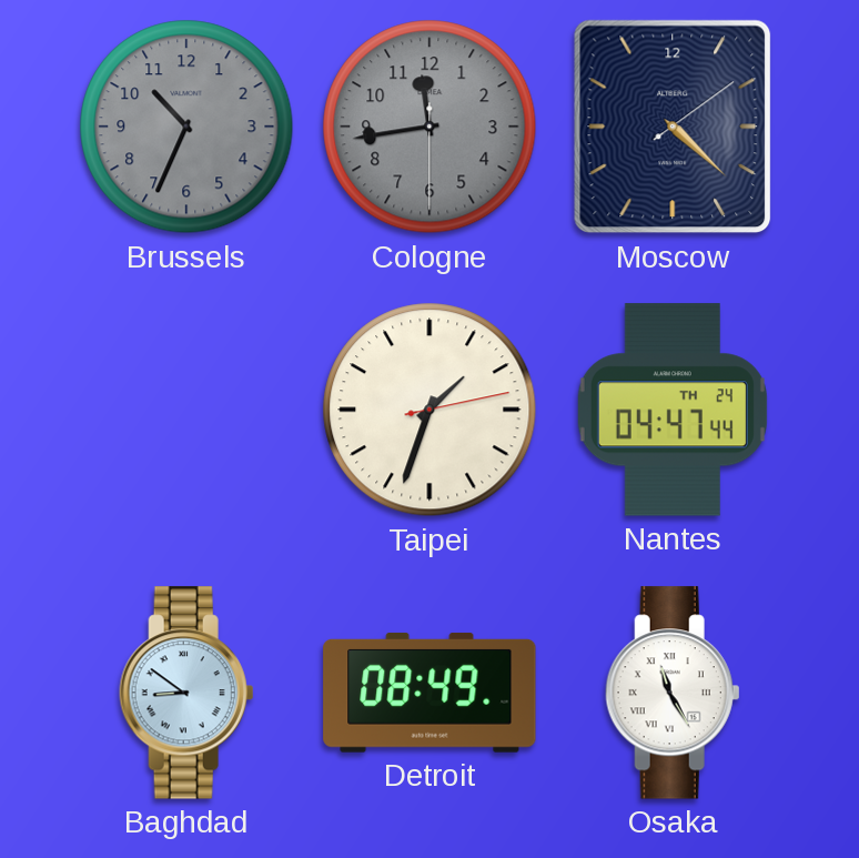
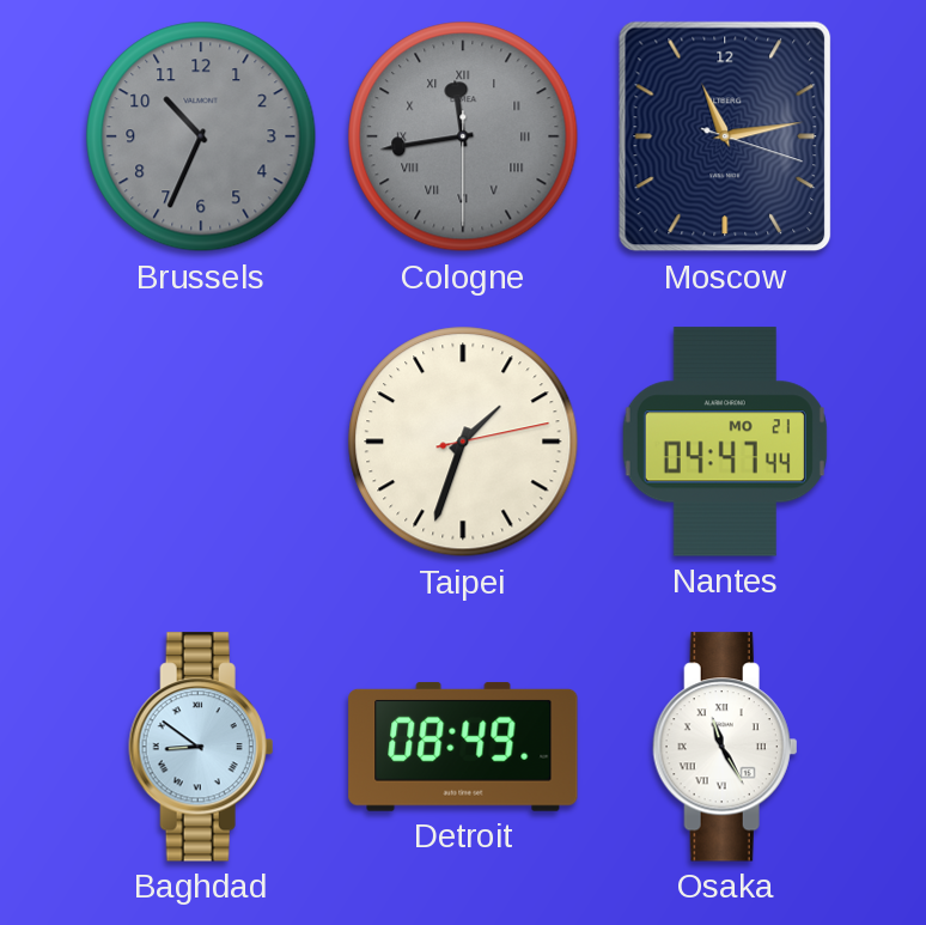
Cologne numerals: Arabic -> Roman
Moscow: 4:22 -> 11:13
Nantes date: TH 24 -> MO 21
